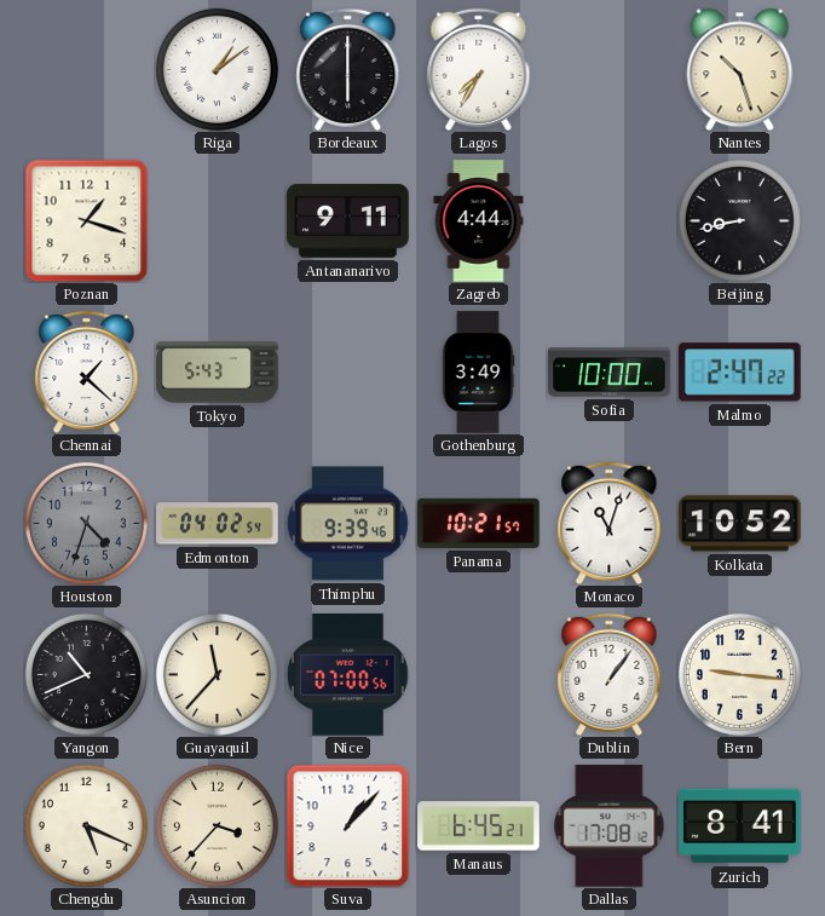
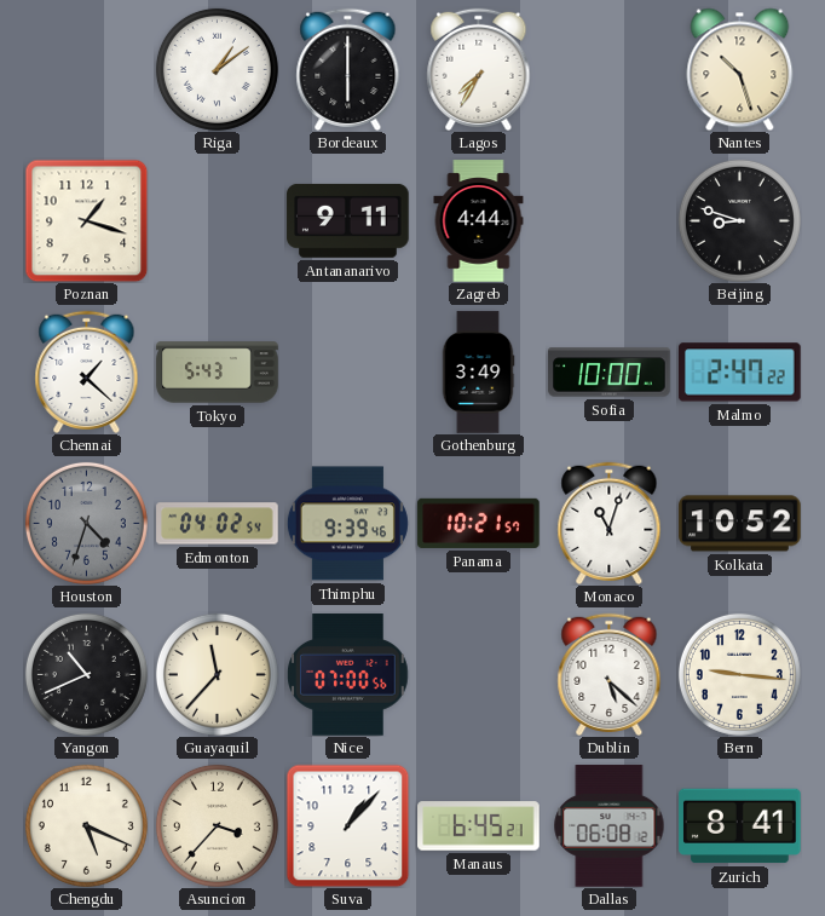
Beijing: 8:43 -> 8:48
Dublin: 1:06 -> 5:22
Dallas: 17:08 -> 06:08
